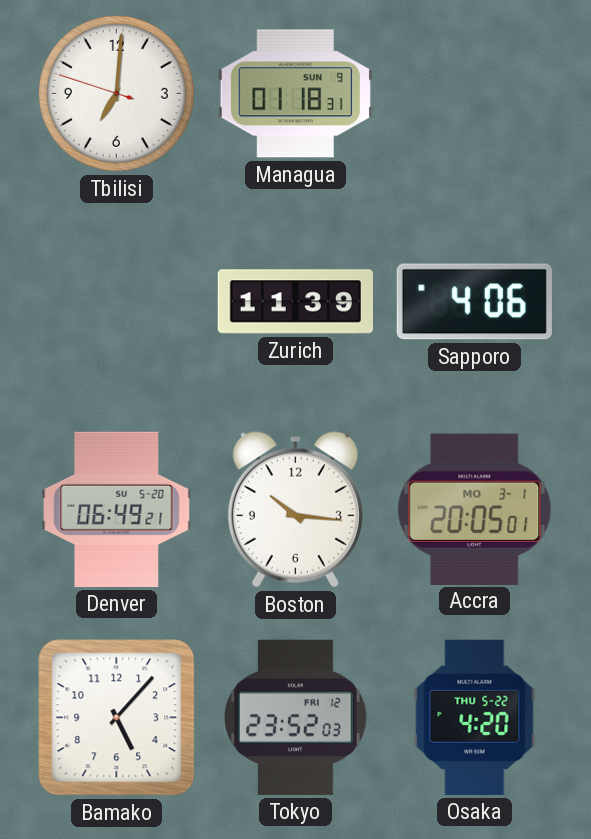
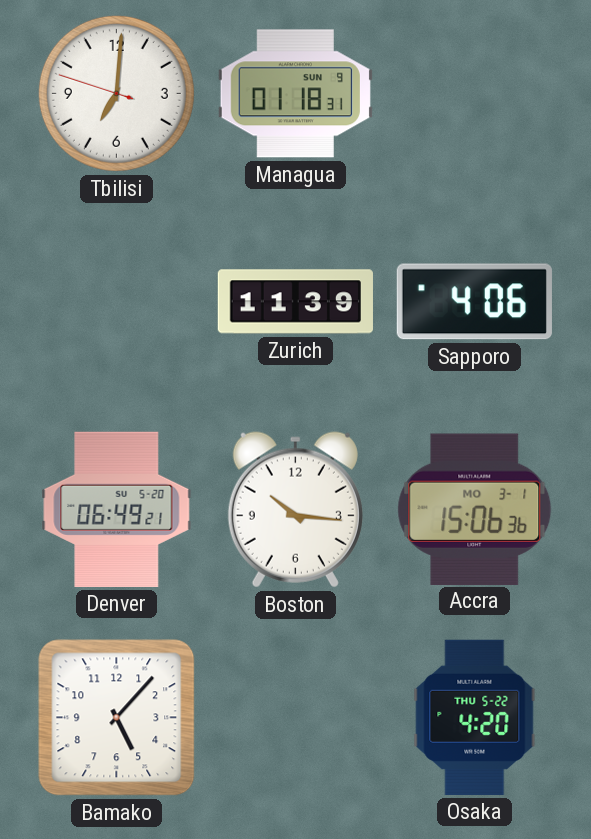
Accra: 20:05 -> 15:06
Tokyo: 23:52 -> none
